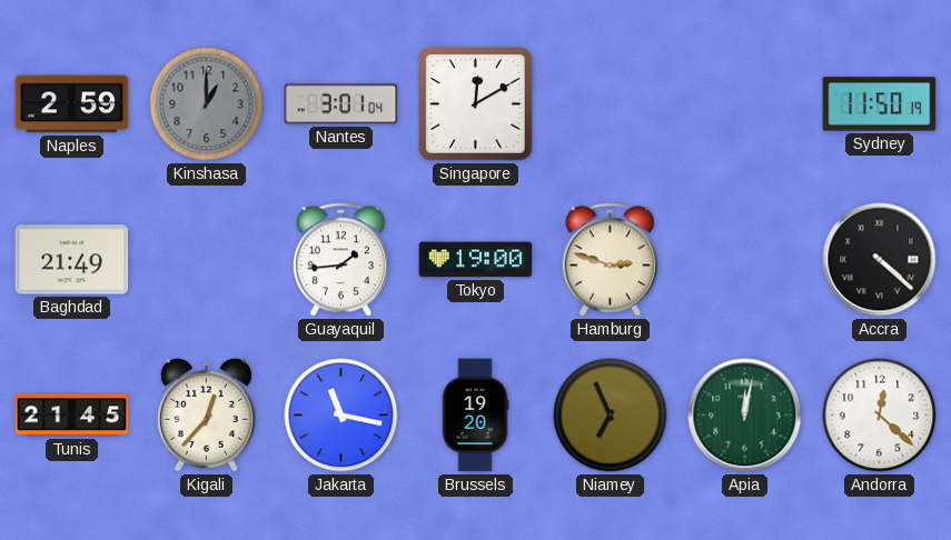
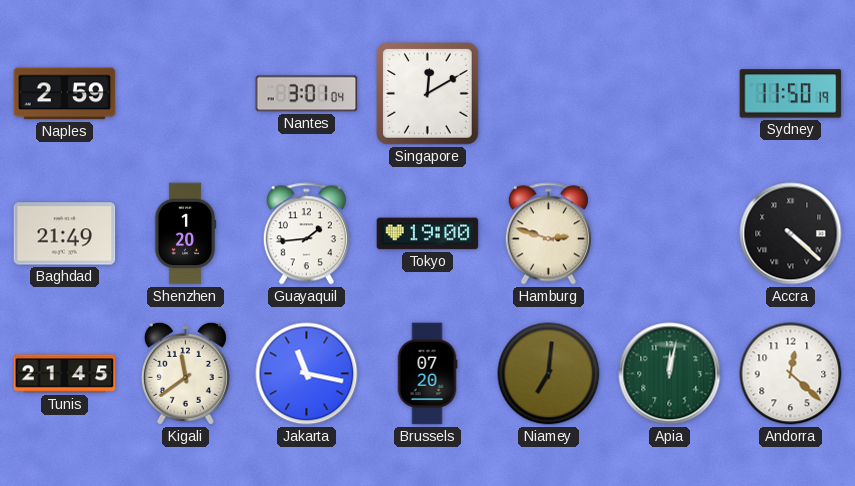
Kinshasa: 1:00 -> none
Shenzhen: none -> 1:20
Kigali: 12:37 -> 11:39
Brussels: 19:20 -> 07:20
Niamey: 6:56 -> 7:01
